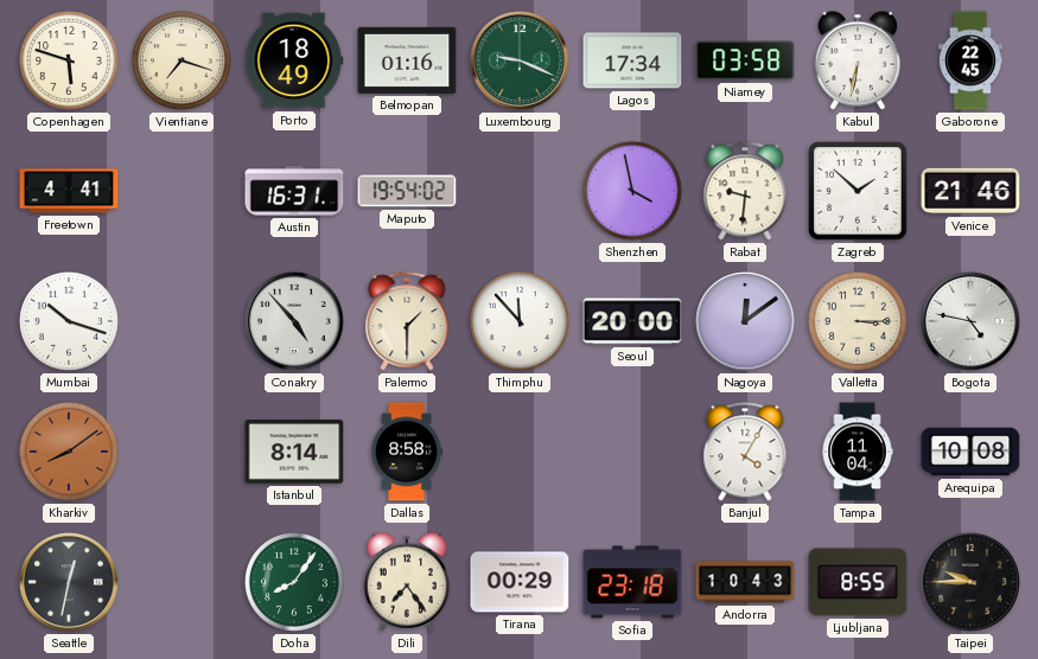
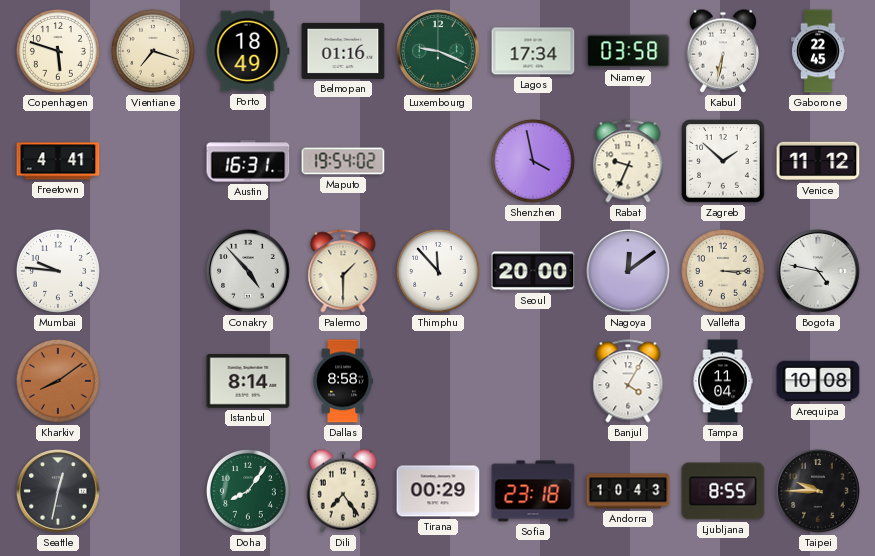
Rabat: 9:31 -> 9:34
Venice: 21:46 -> 11:12
Mumbai: 10:18 -> 9:46
